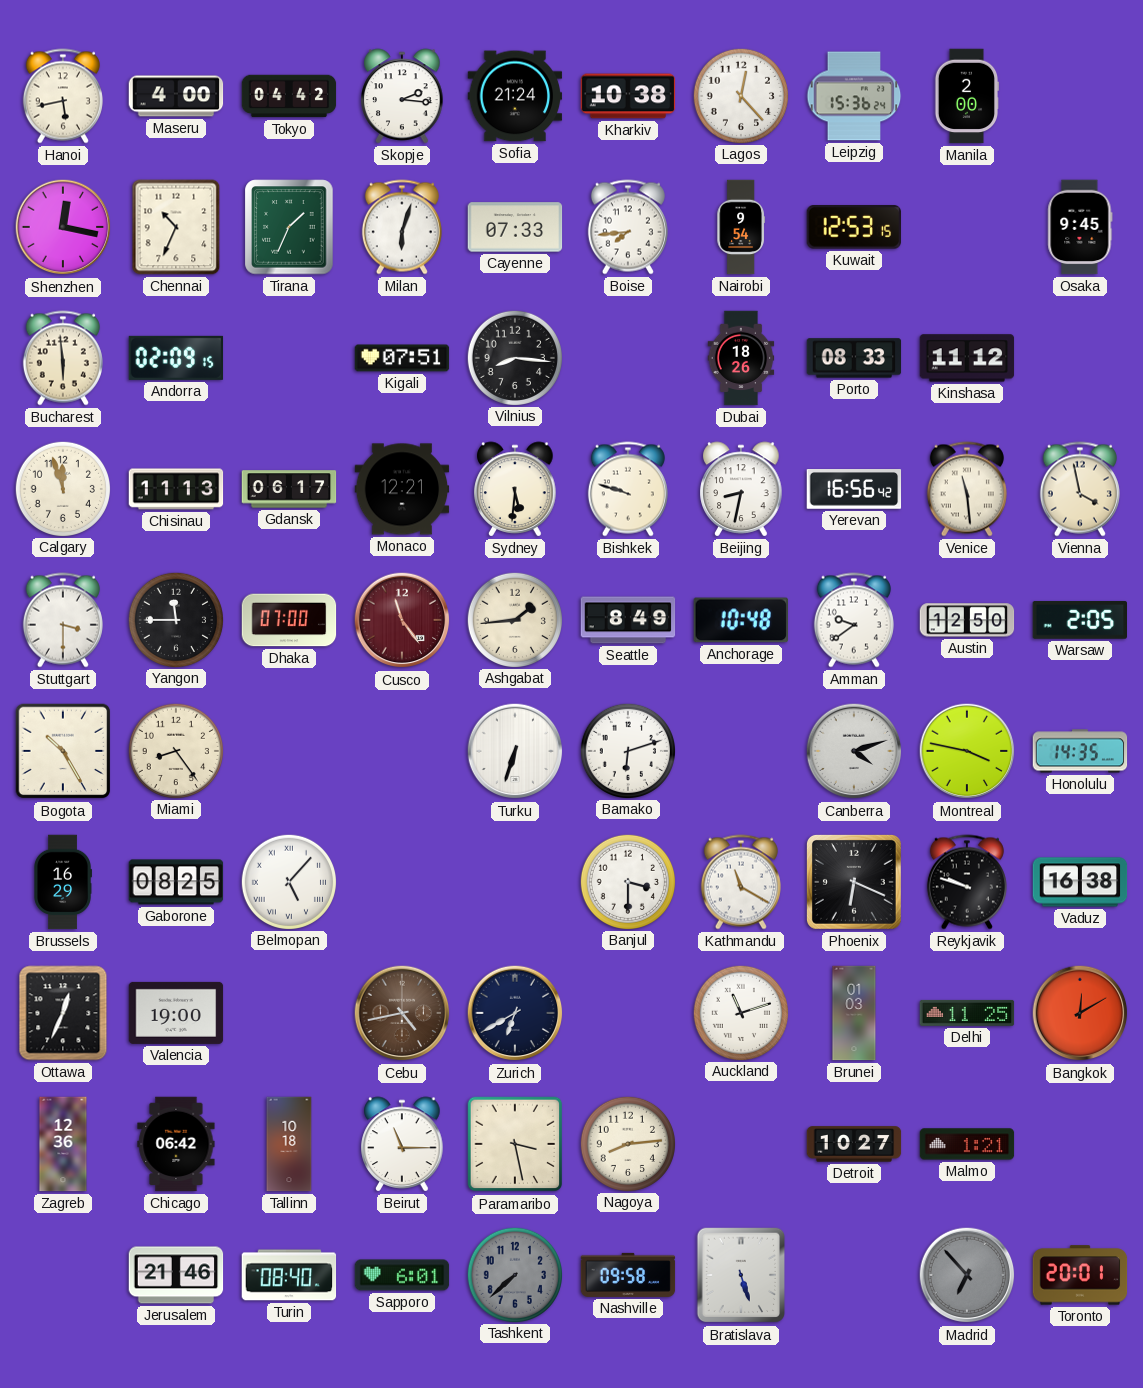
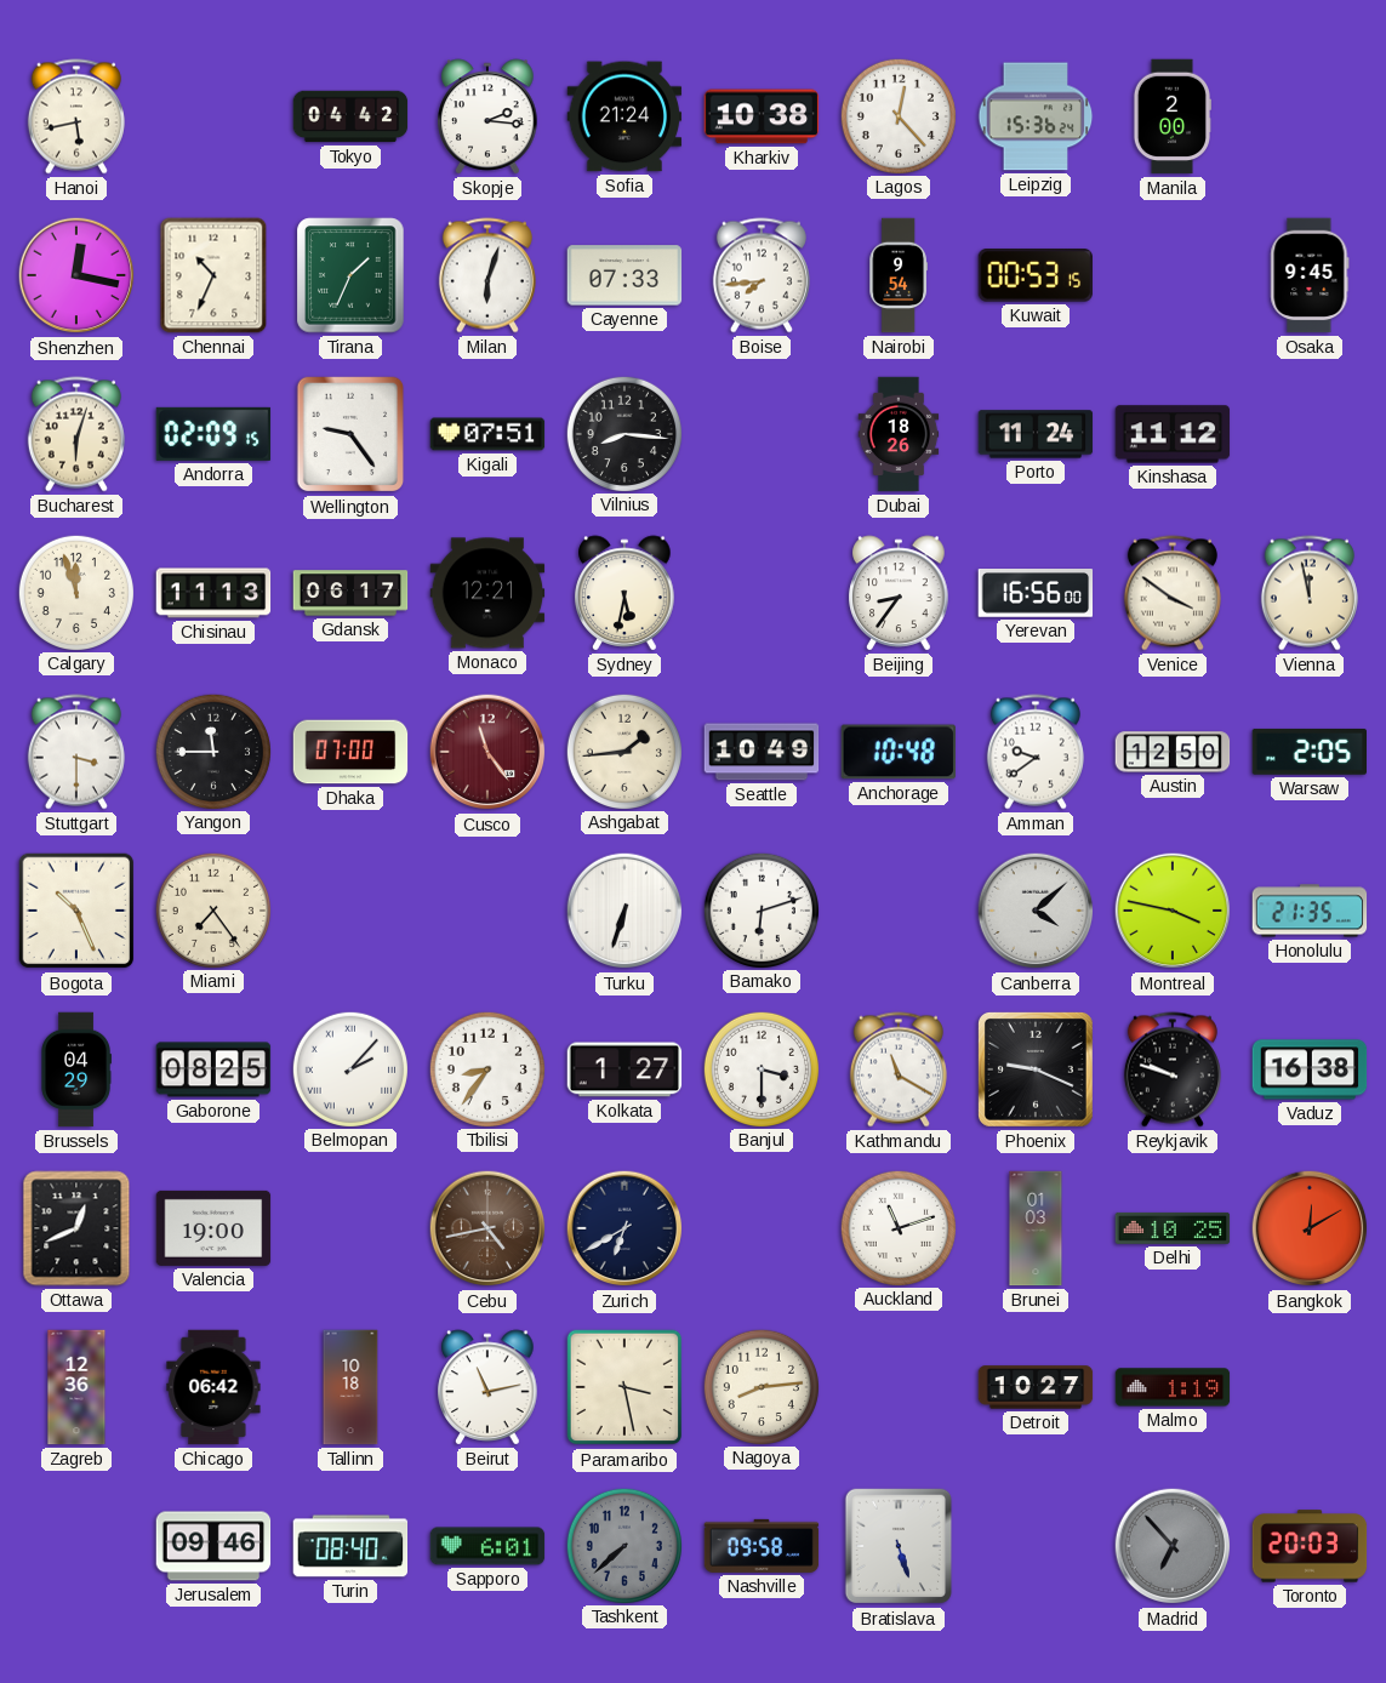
Maseru: 4:00 -> none
Kuwait: 12:53 -> 00:53
Bucharest: 5:59 -> 6:03
Wellington: none -> 9:24
Porto: 08:33 -> 11:24
Sydney: 5:31 -> 5:32
Bishkek: 9:48 -> none
Beijing: 8:32 -> 8:36
Yerevan: 16:56:42 -> 16:56:00
Venice: 11:29 -> 3:51
Vienna: 3:58 -> 11:58
Seattle: 8:49 -> 10:49
Bogota: 10:25 -> 10:26
Miami: 8:24 -> 7:24
Canberra: 4:12 -> 4:08
Honolulu: 14:35 -> 21:35
Brussels: 16:29 -> 04:29
Belmopan: 5:07 -> 2:07
Tbilisi: none -> 8:36
Kolkata: none -> 1:27
Phoenix: 6:19 -> 9:19
Ottawa: 12:34 -> 12:41
Delhi: 11:25 -> 10:25
Beirut: 11:15 -> 11:13
Malmo: 1:21 -> 1:19
Jerusalem: 21:46 -> 09:46
Toronto: 20:01 -> 20:03
